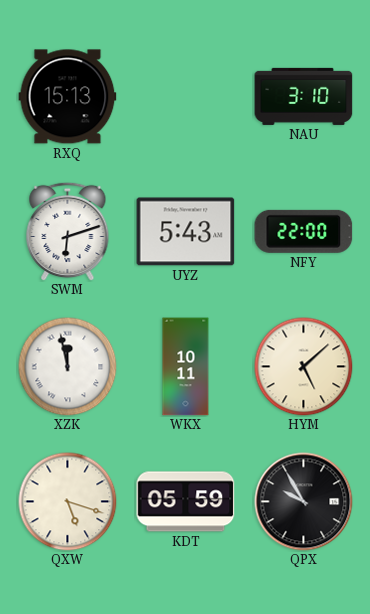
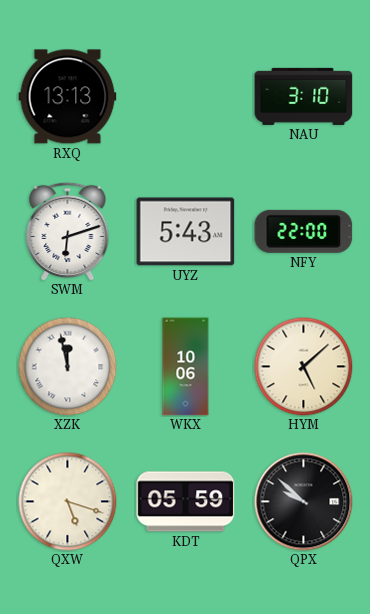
RXQ: 15:13 -> 13:13
WKX: 10:11 -> 10:06
QPX: 9:55 -> 9:52
